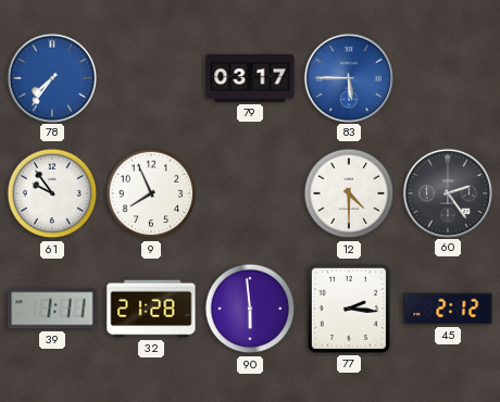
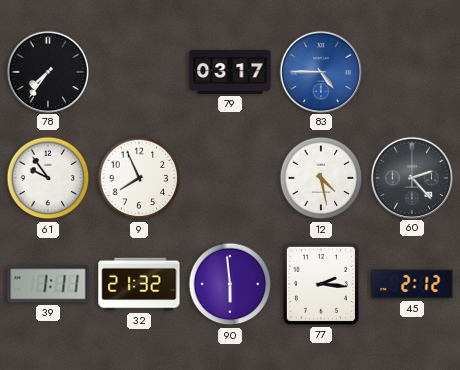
78 dial: blue -> black
83: 5:45 -> 4:45
12: 4:30 -> 4:28
60: 2:24 -> 2:23
32: 21:28 -> 21:32
